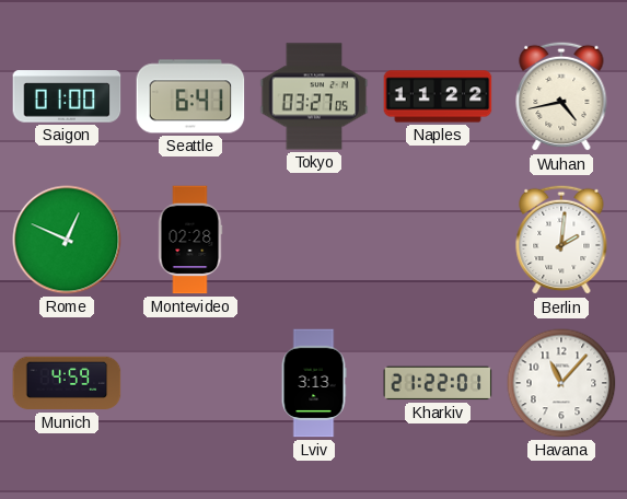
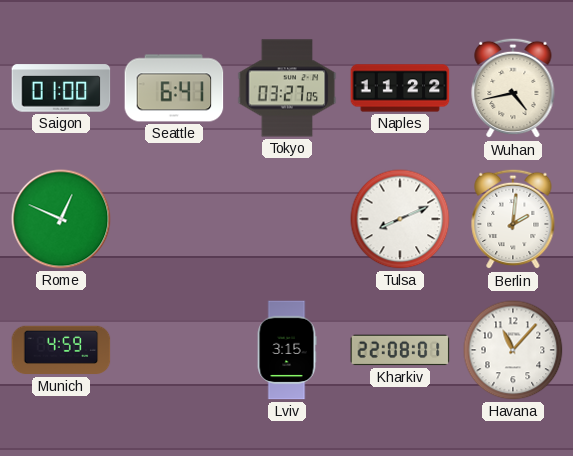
Montevideo: 02:28 -> none
Tulsa: none -> 8:11
Lviv: 3:13 -> 3:15
Kharkiv: 21:22 -> 22:08
